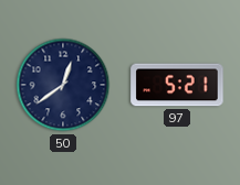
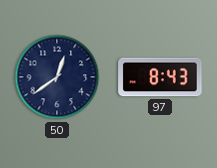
97: 5:21 -> 8:43
